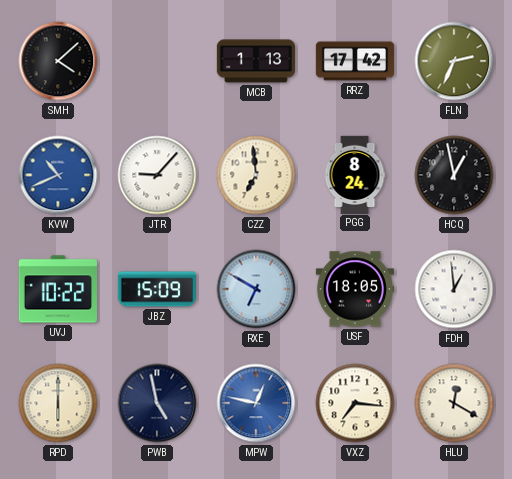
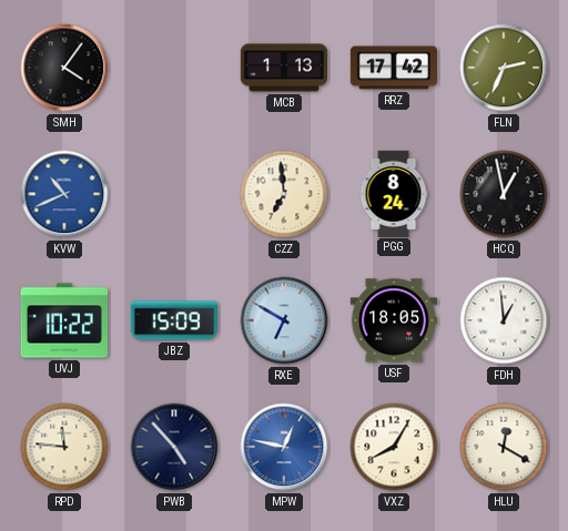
SMH: 4:08 -> 4:06
JTR: 9:07 -> none
RPD: 6:00 -> 11:46
PWB: 4:58 -> 4:53
VXZ: 7:16 -> 8:05
